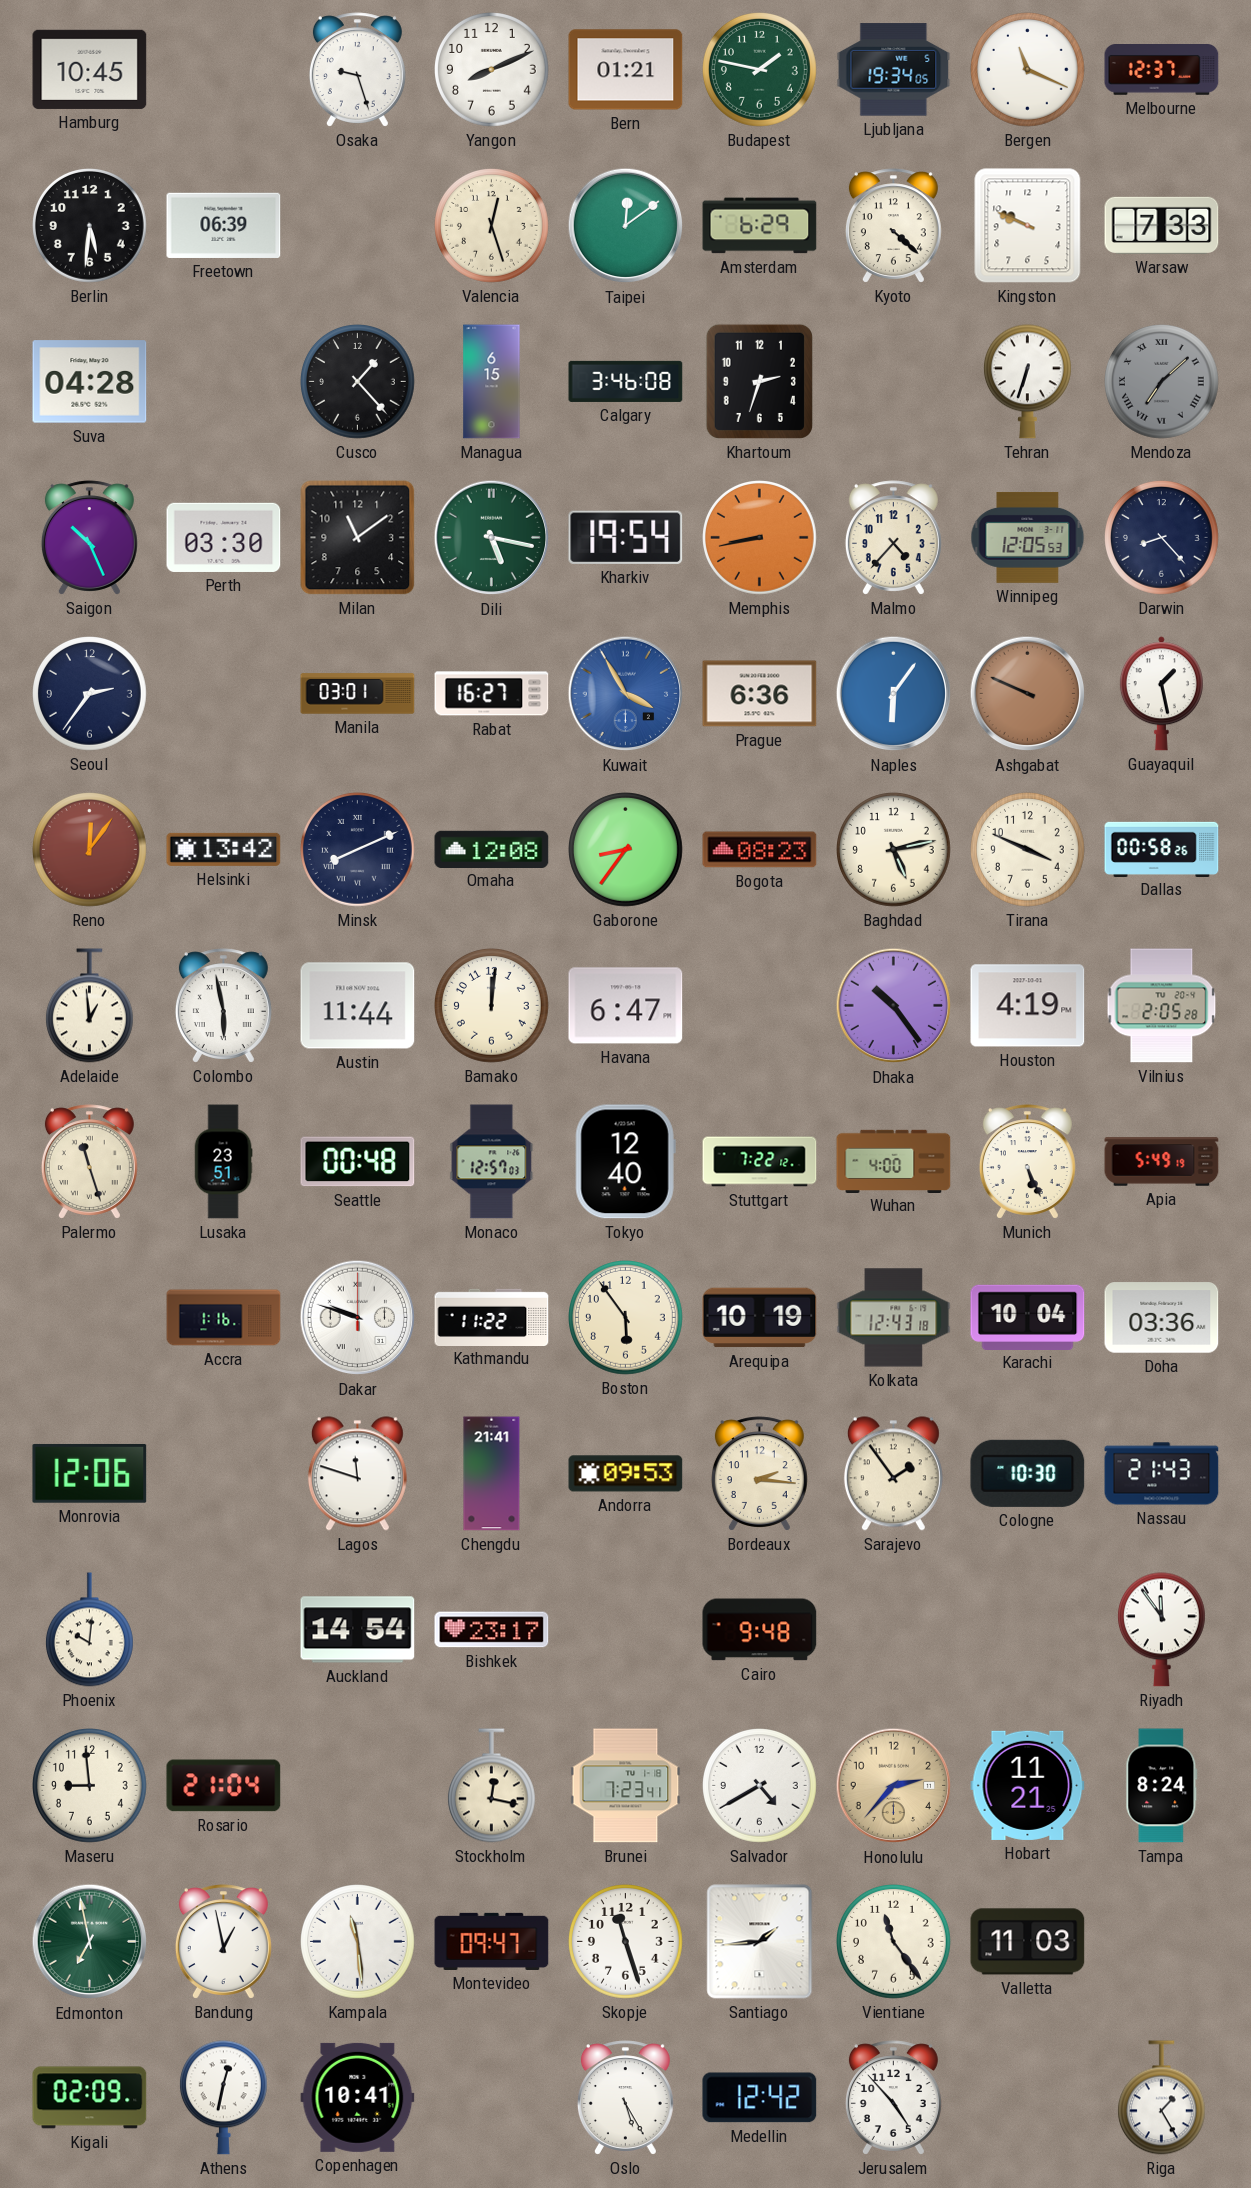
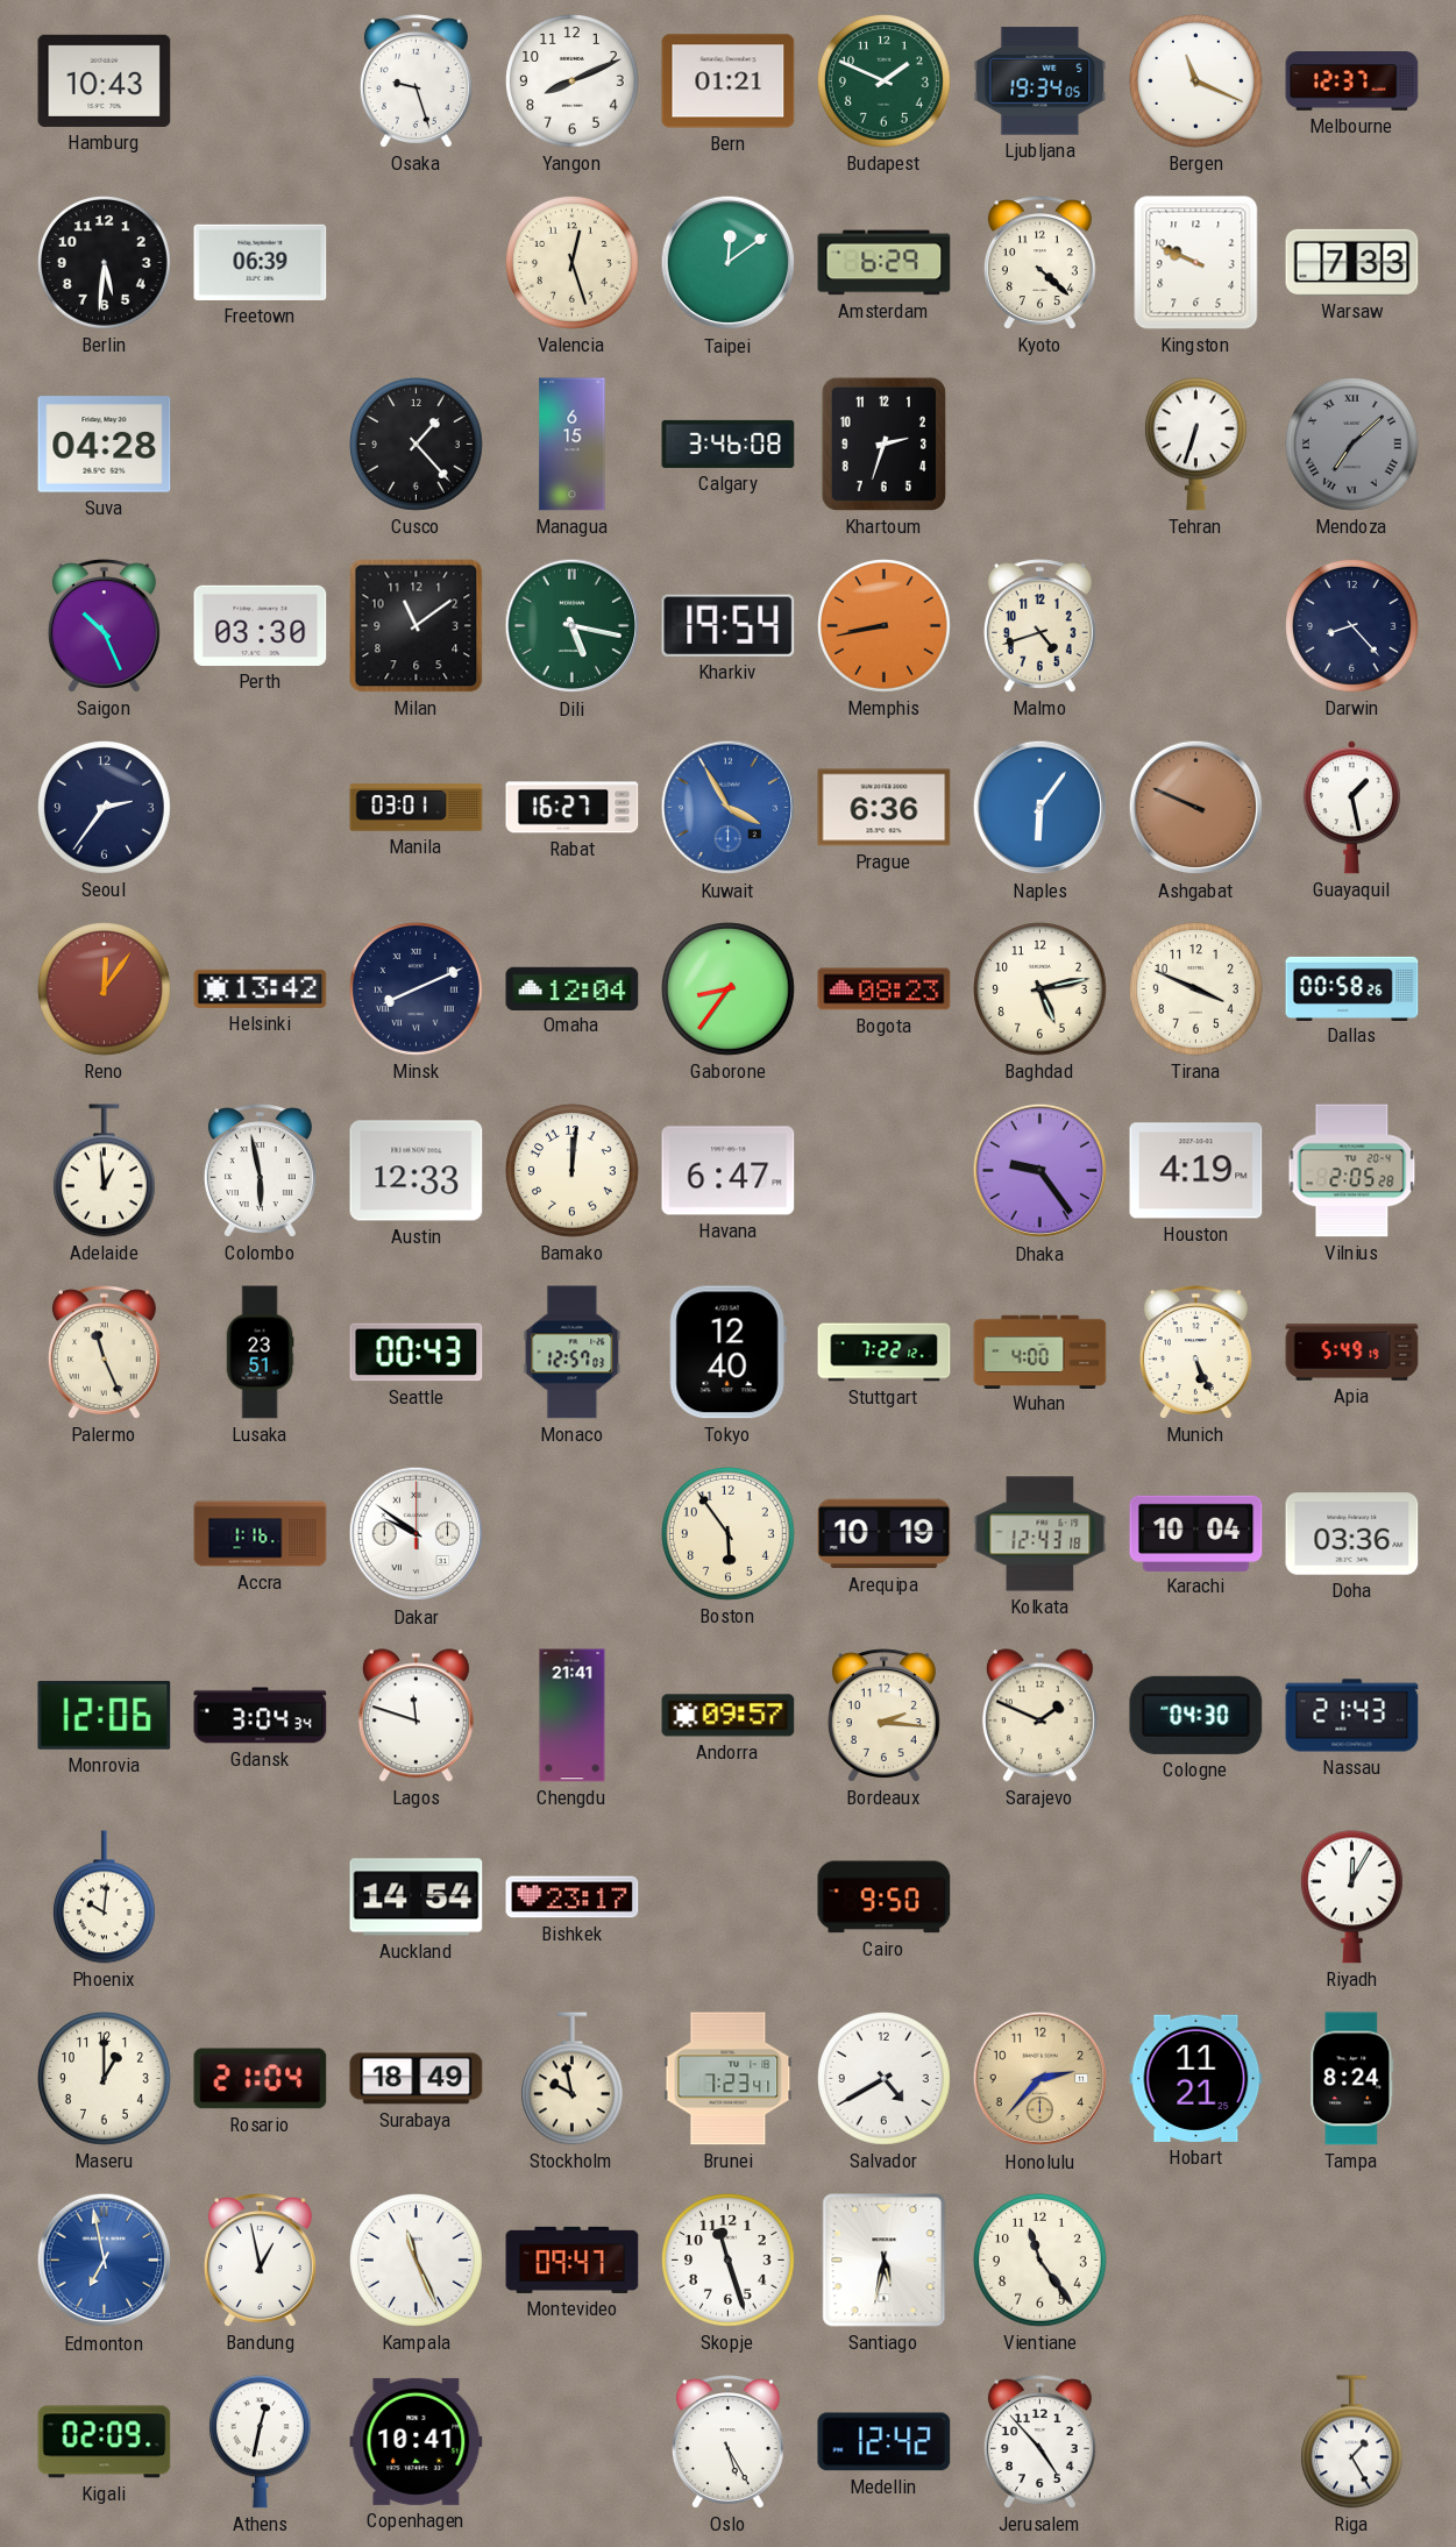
Hamburg: 10:45 -> 10:43
Budapest: 1:47 -> 1:49
Malmo: 4:37 -> 4:42
Winnipeg: 12:05 -> none
Omaha: 12:08 -> 12:04
Austin: 11:44 -> 12:33
Dhaka: 10:24 -> 9:24
Palermo: 11:27 -> 11:26
Seattle: 00:48 -> 00:43
Dakar: 9:48 -> 9:51
Kathmandu: 11:22 -> none
Gdansk: none -> 3:04
Andorra: 09:53 -> 09:57
Sarajevo: 1:54 -> 1:49
Cologne: 10:30 -> 04:30
Cairo: 9:48 -> 9:50
Riyadh: 11:54 -> 12:05
Maseru: 8:59 -> 1:00
Surabaya: none -> 18:49
Stockholm: 12:17 -> 9:58
Edmonton dial: green -> blue
Kampala: 11:29 -> 11:26
Santiago: 1:44 -> 5:32
Valletta: 11:03 -> none
